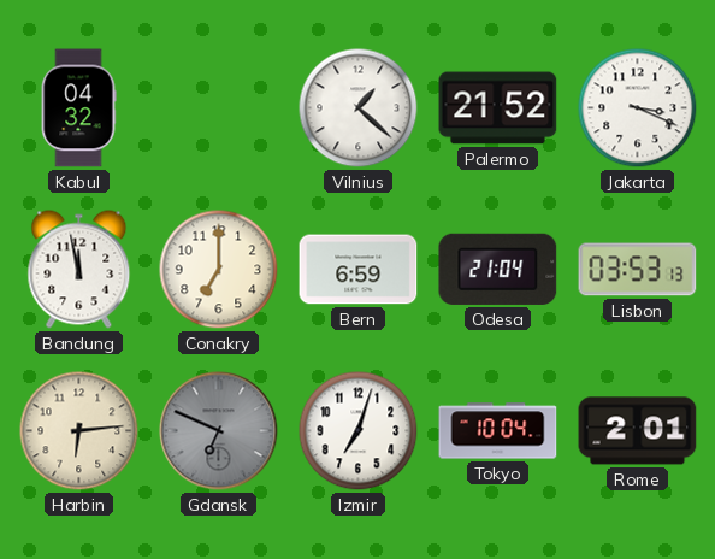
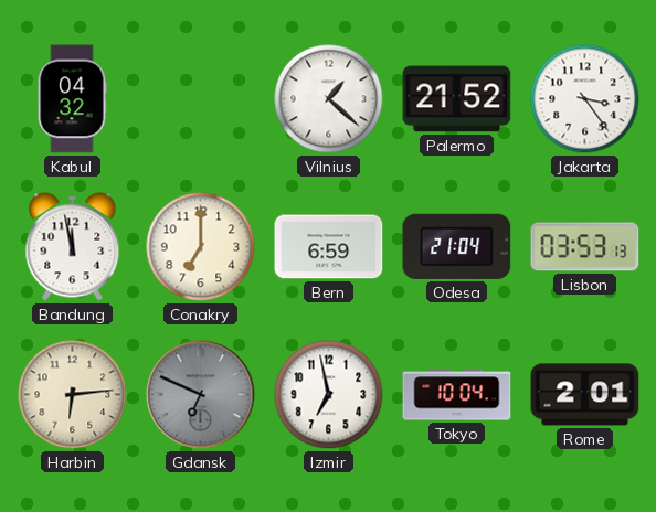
Jakarta: 3:19 -> 3:24
Izmir: 7:03 -> 6:58
